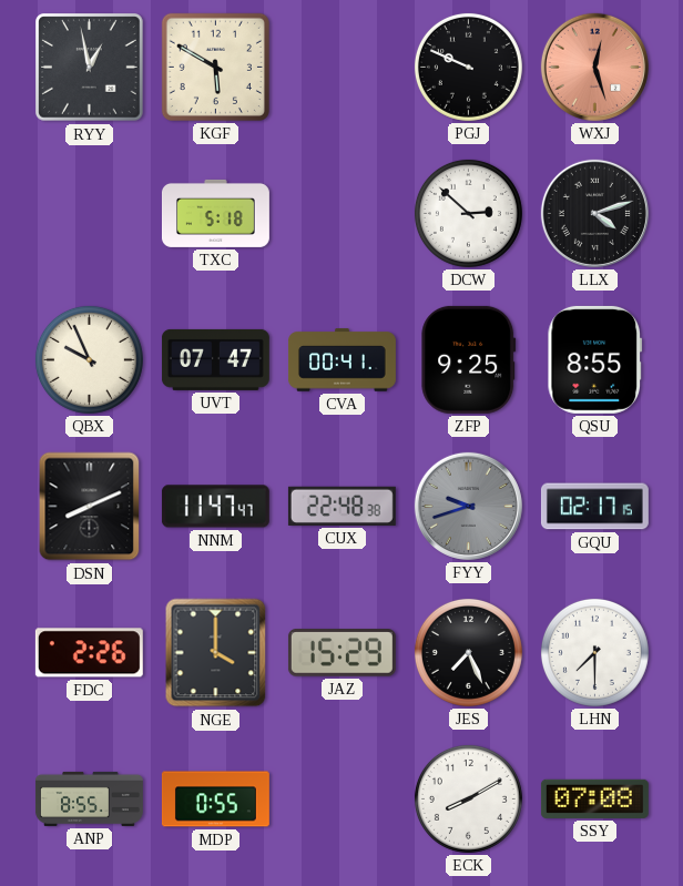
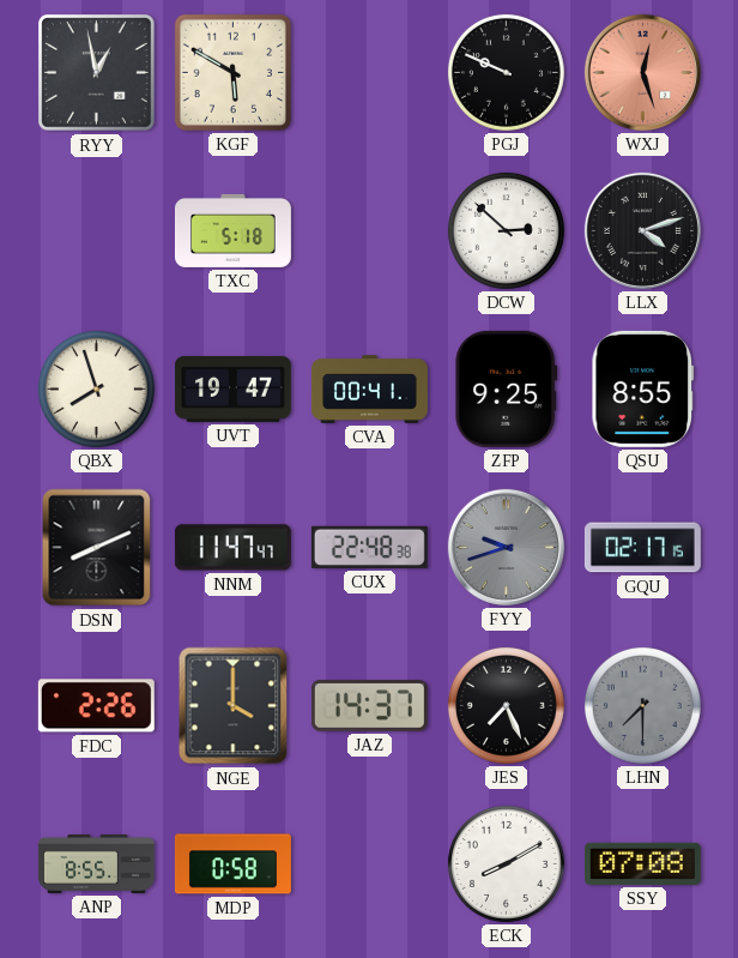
QBX: 9:56 -> 7:57
UVT: 07:47 -> 19:47
JAZ: 15:29 -> 14:37
LHN dial: white -> grey
MDP: 0:55 -> 0:58
